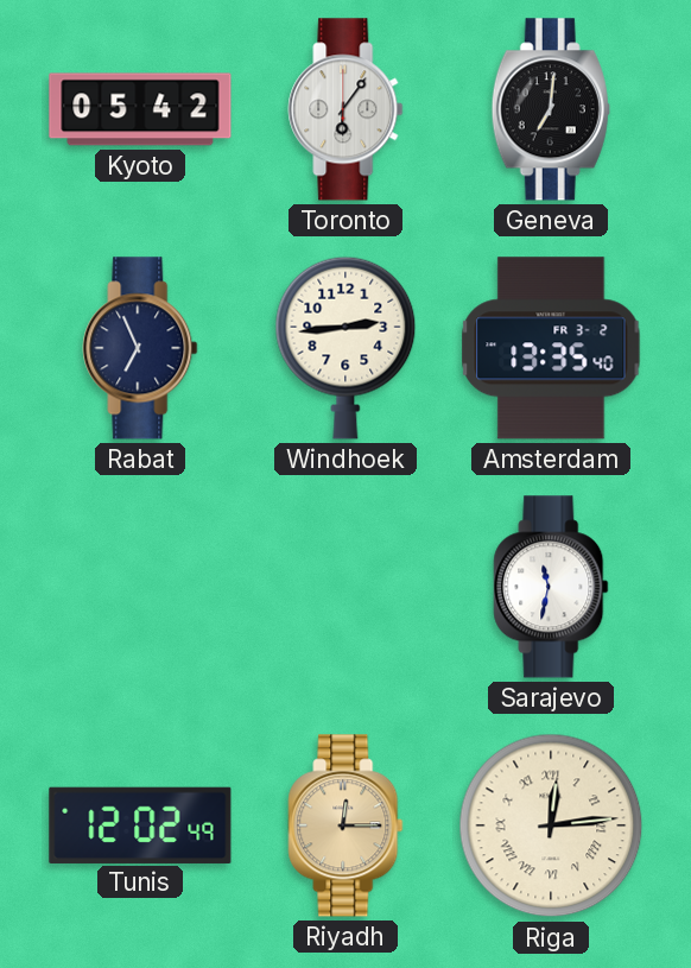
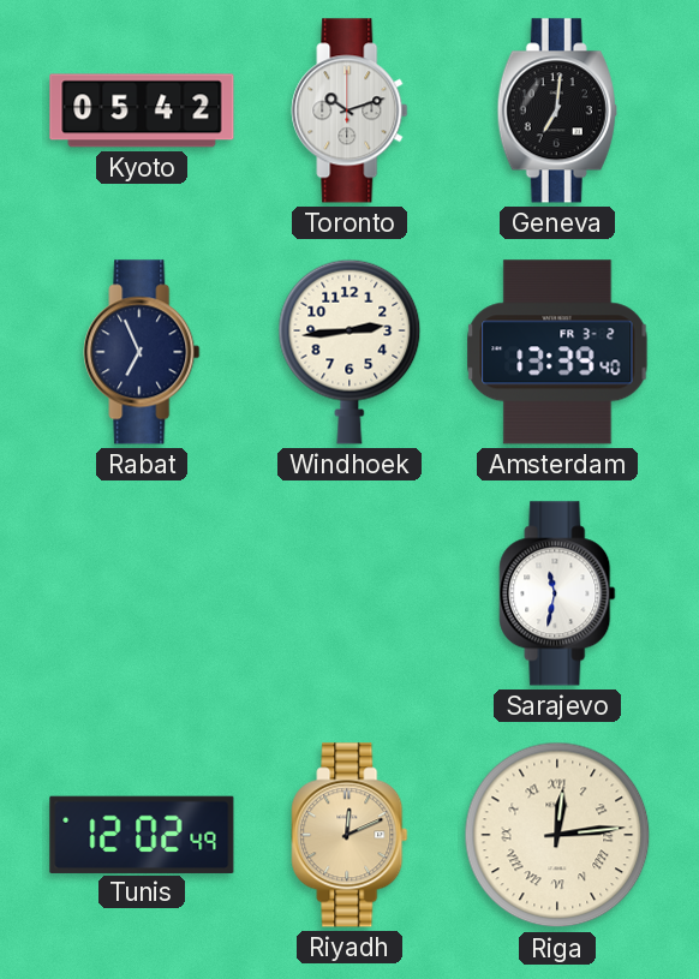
Toronto: 6:06 -> 10:12
Amsterdam: 13:35 -> 13:39
Riyadh: 12:15 -> 12:11
